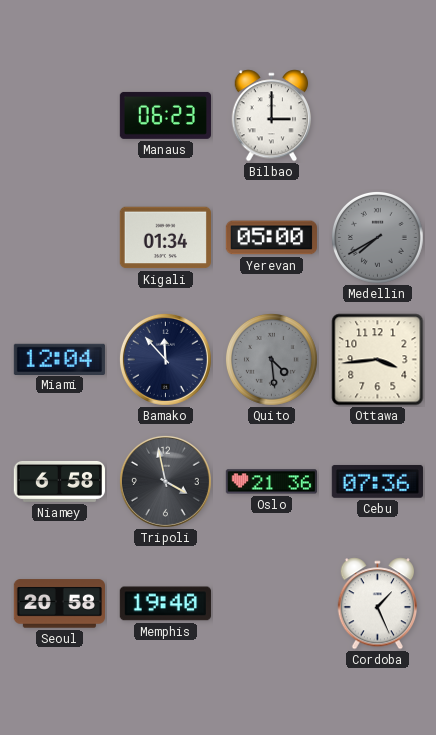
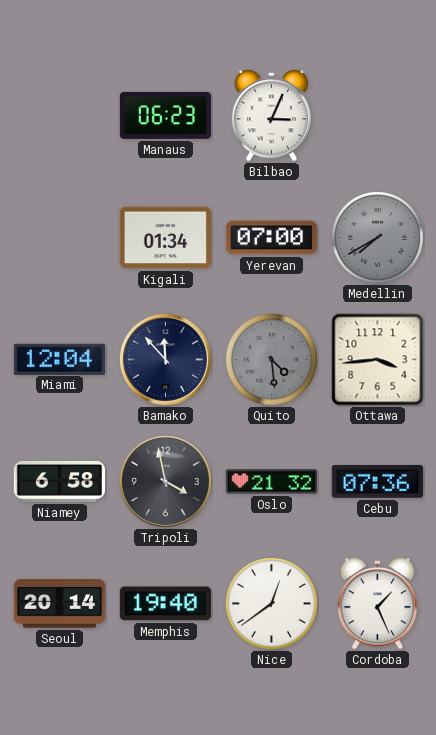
Bilbao: 3:00 -> 3:04
Yerevan: 05:00 -> 07:00
Oslo: 21:36 -> 21:32
Seoul: 20:58 -> 20:14
Nice: none -> 12:39
